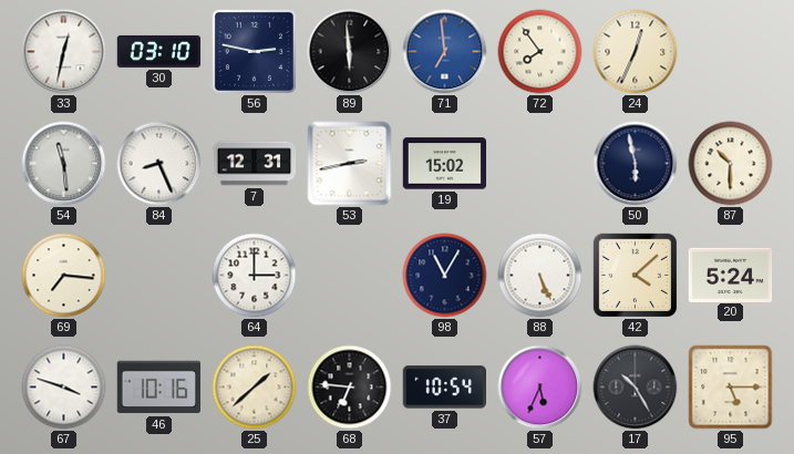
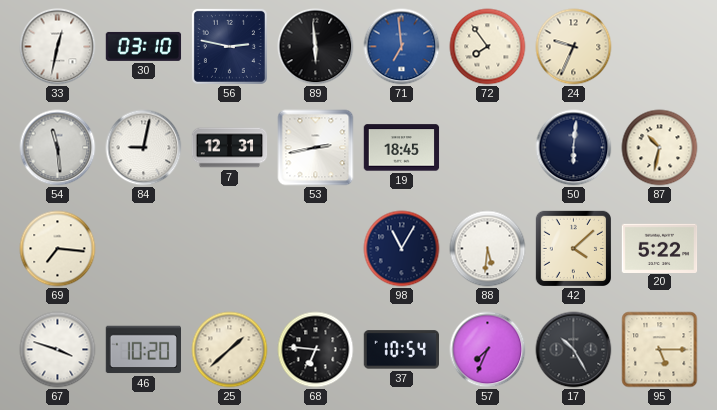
24: 12:34 -> 9:34
84: 8:26 -> 9:02
19: 15:02 -> 18:45
50: 5:58 -> 6:01
87: 10:30 -> 10:32
64: 3:00 -> none
88: 5:26 -> 5:31
20: 5:24 -> 5:22
46: 10:16 -> 10:20
57: 5:34 -> 7:34
